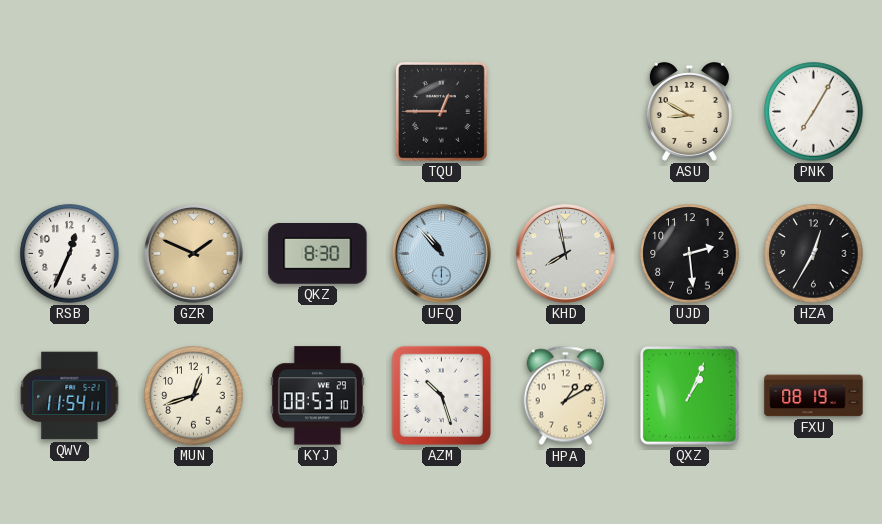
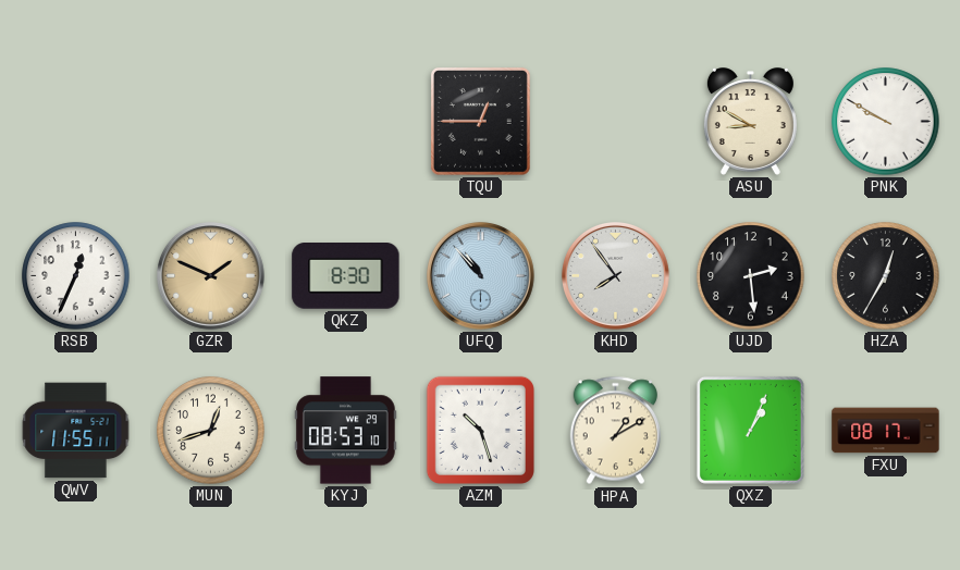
PNK: 7:05 -> 9:50
KHD: 7:58 -> 7:54
QWV: 11:54 -> 11:55
FXU: 08:19 -> 08:17
